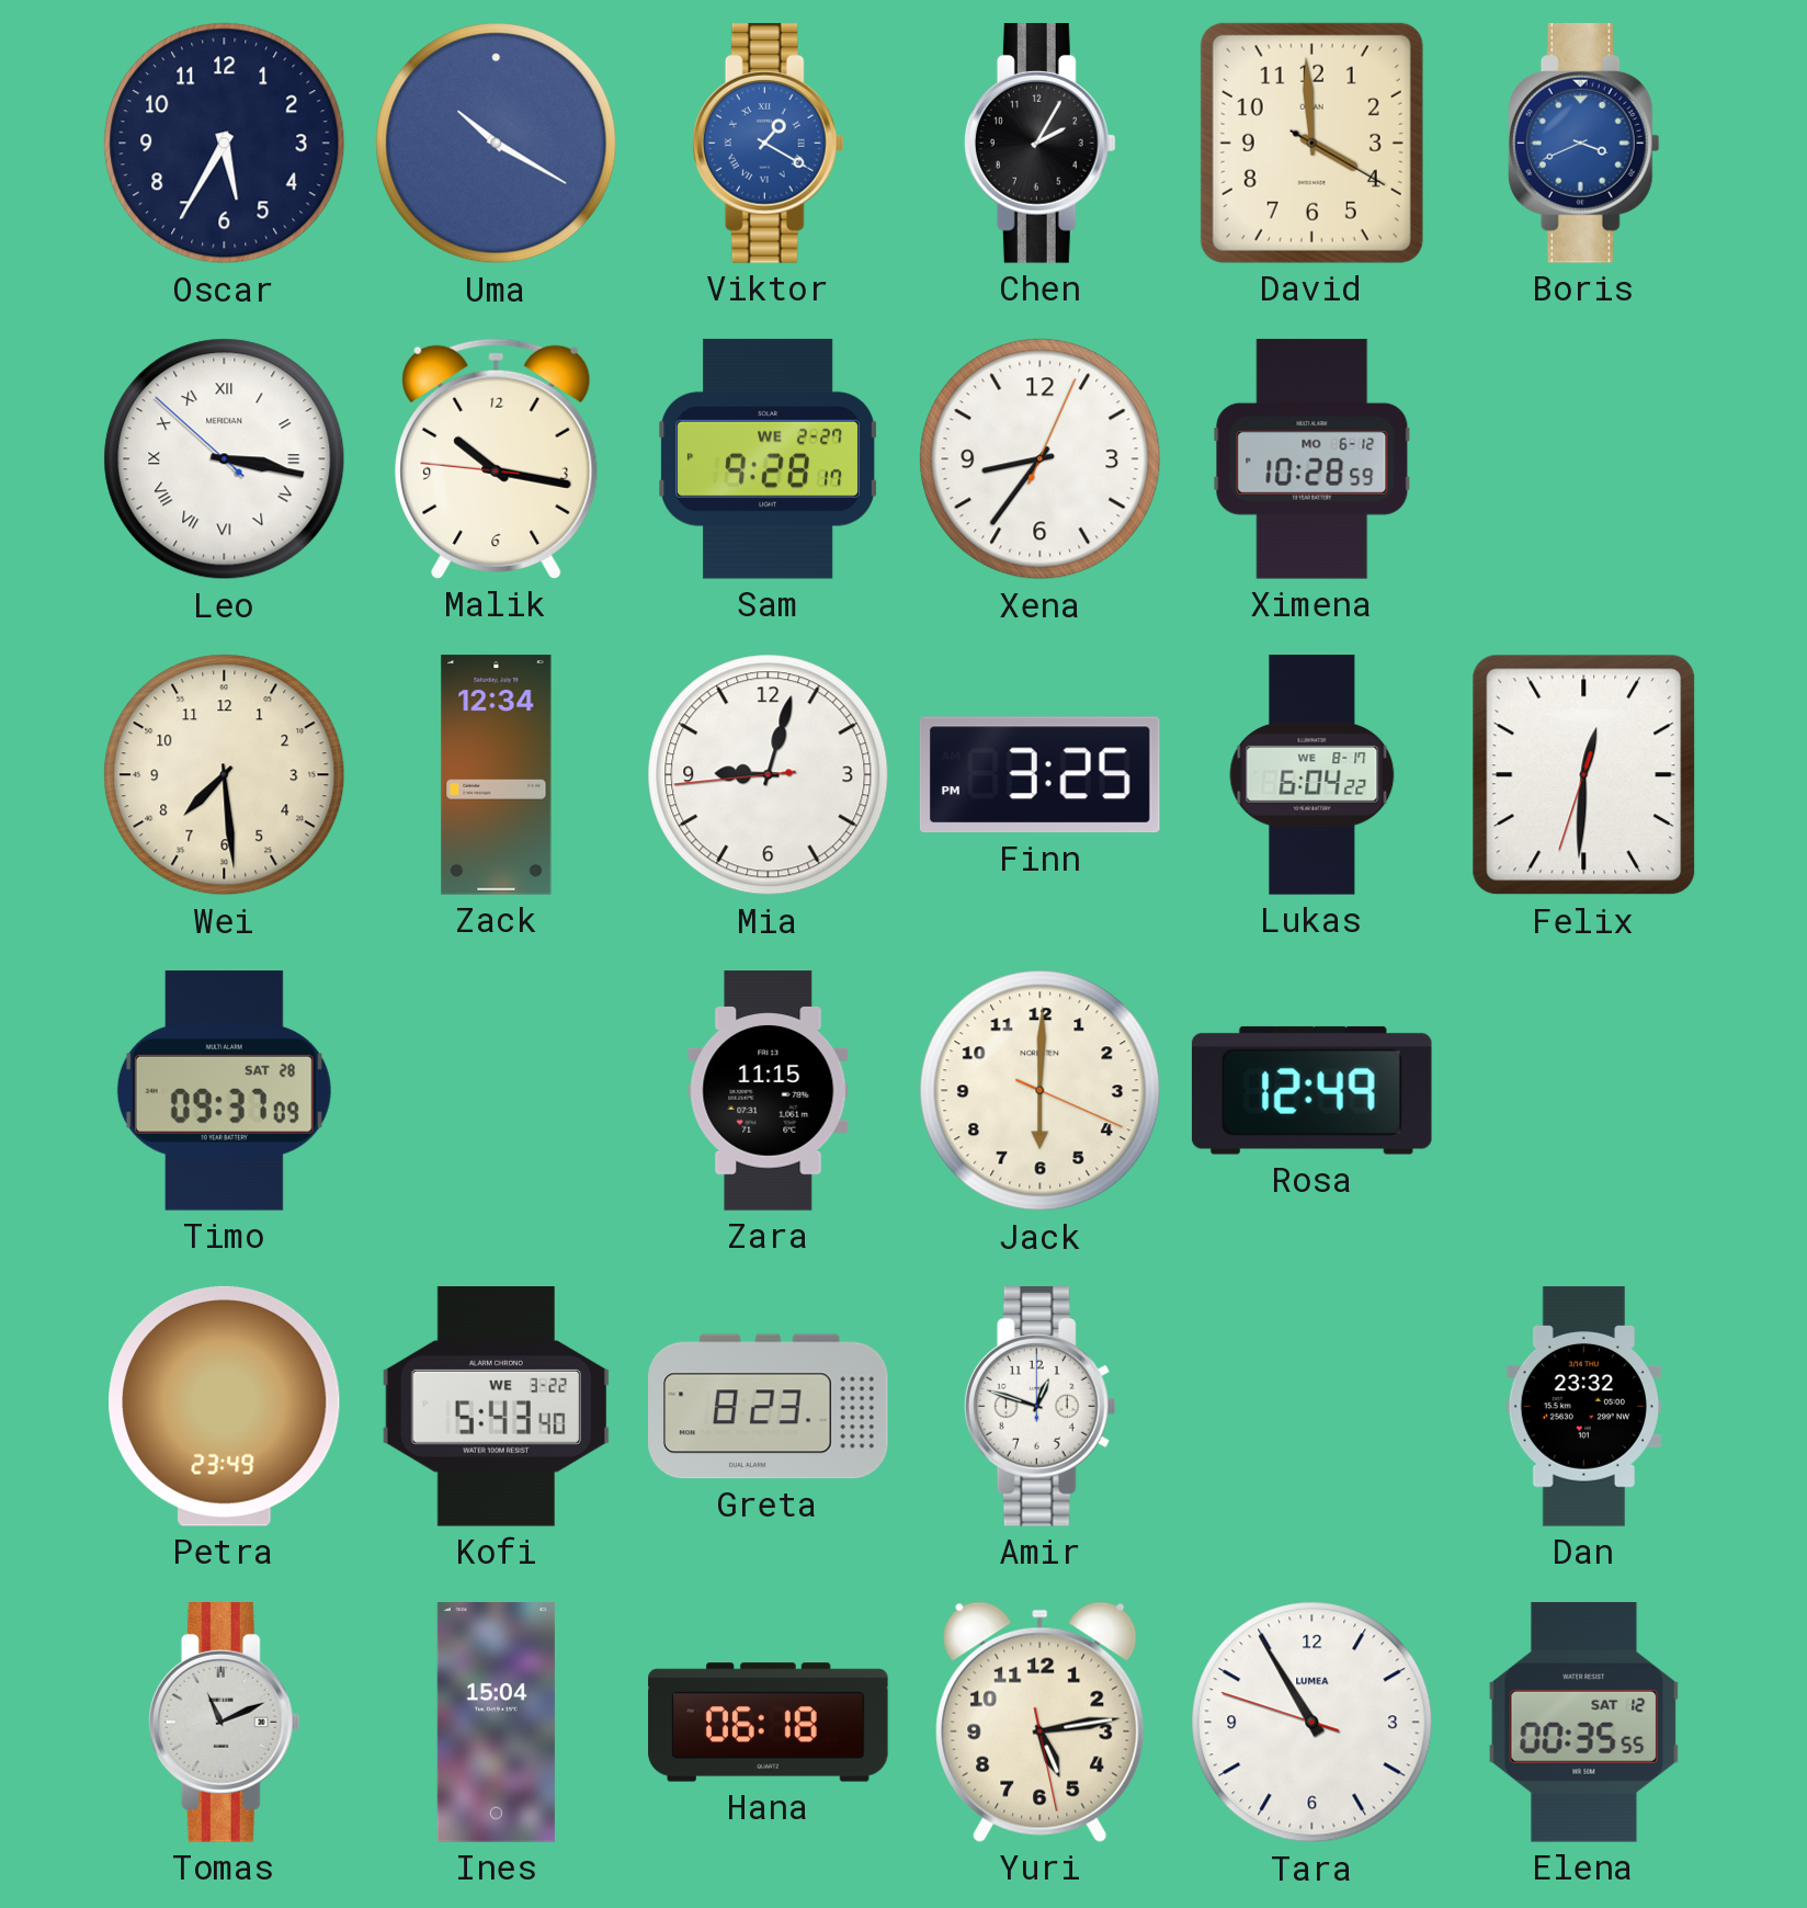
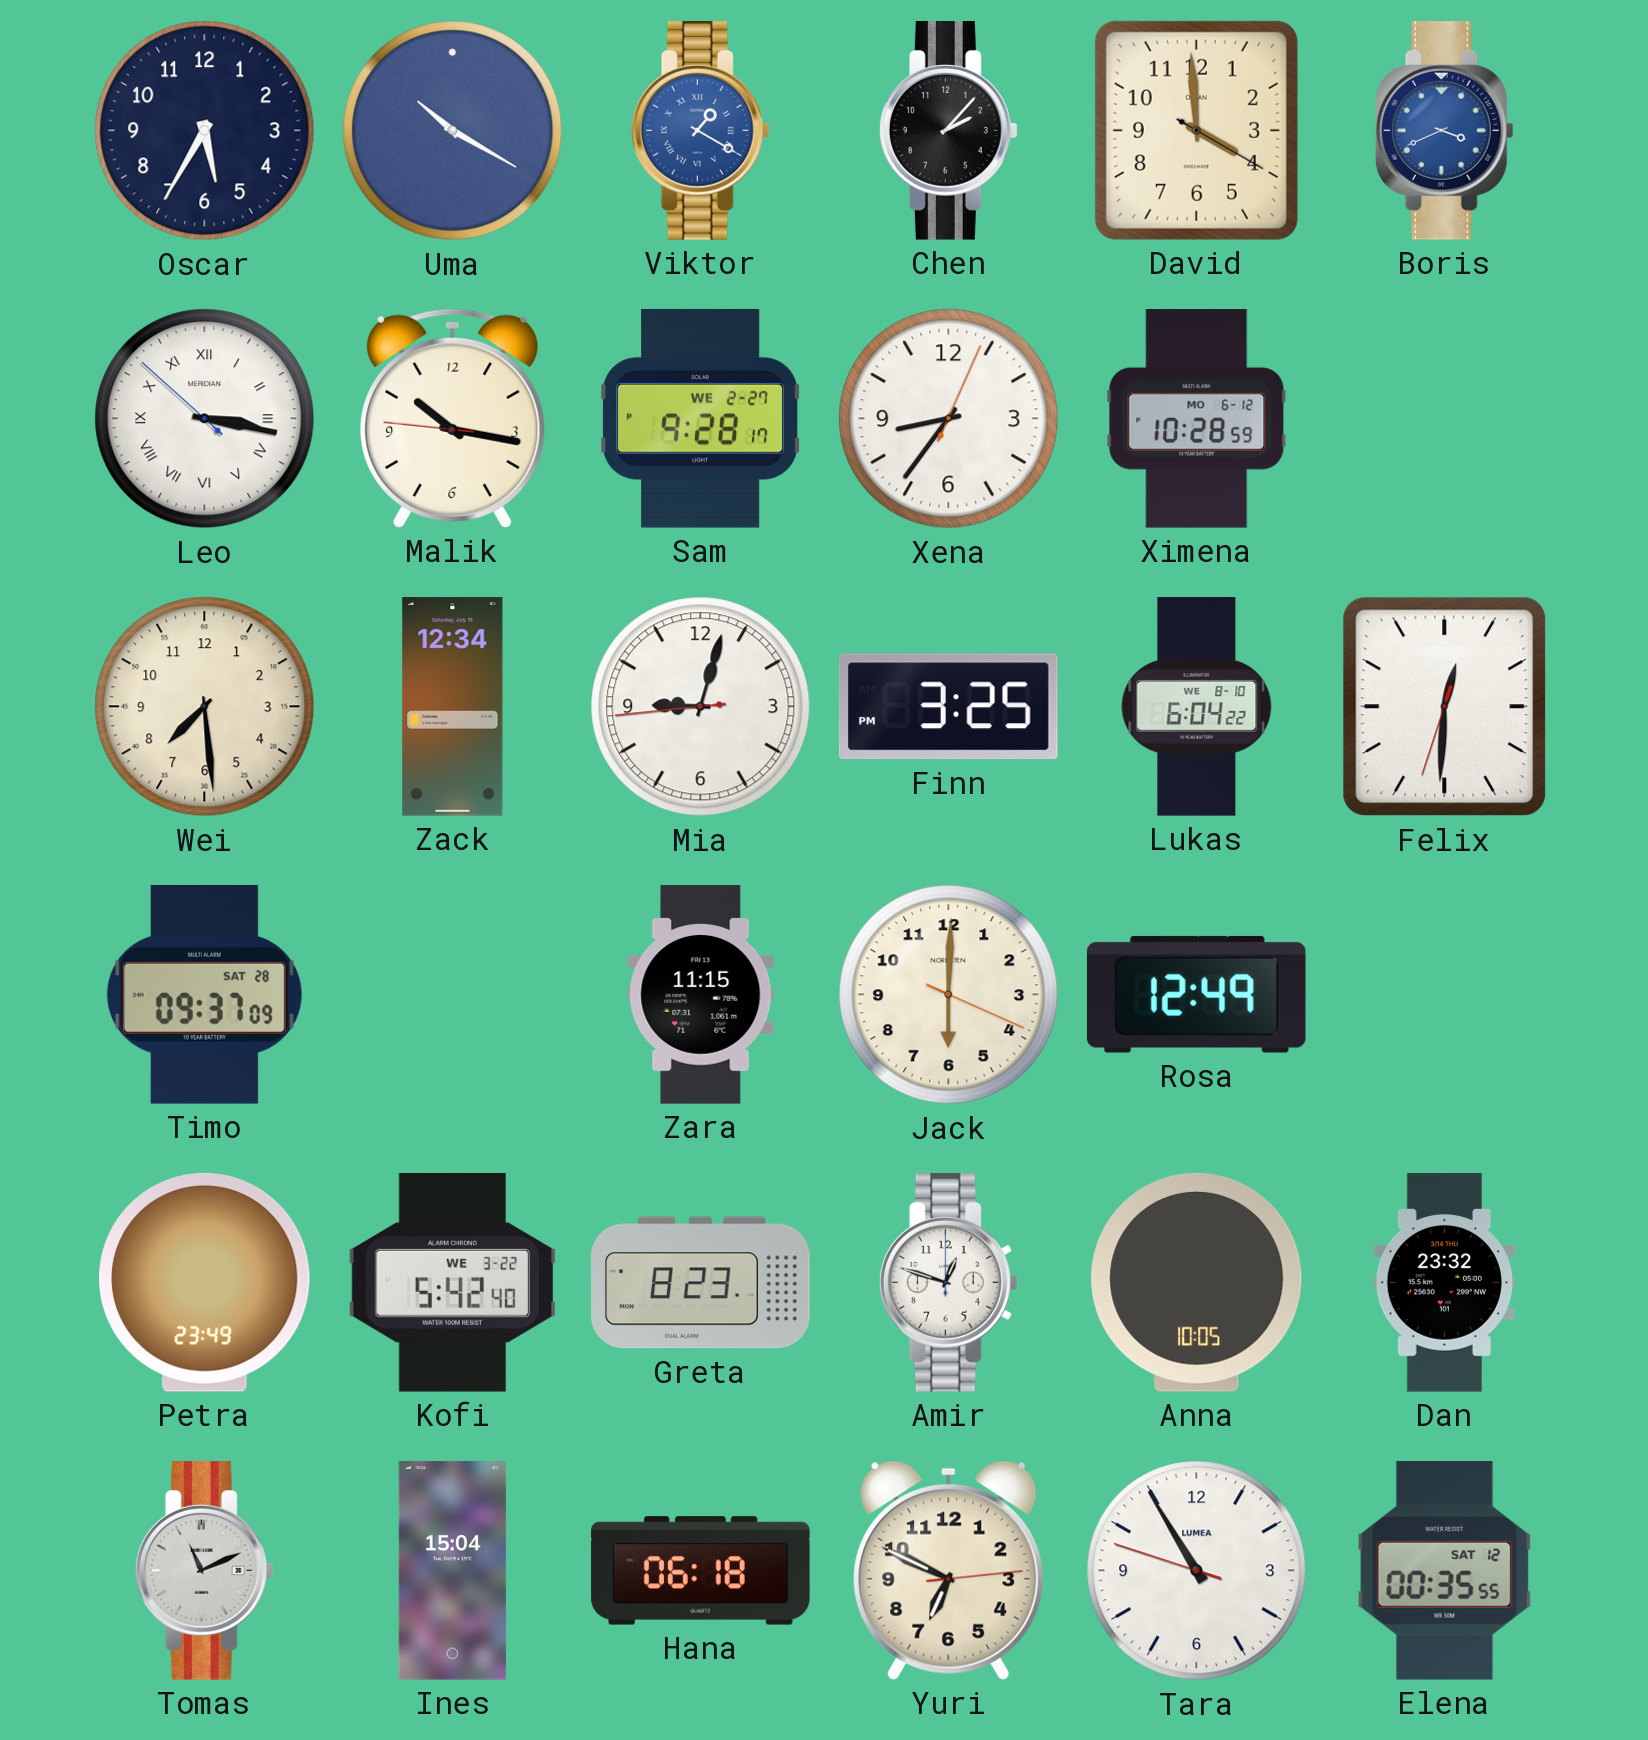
Chen: 2:05 -> 2:07
Lukas date: WE 8-17 -> WE 8-10
Kofi: 5:43 -> 5:42
Anna: none -> 10:05
Yuri: 5:13 -> 6:49
